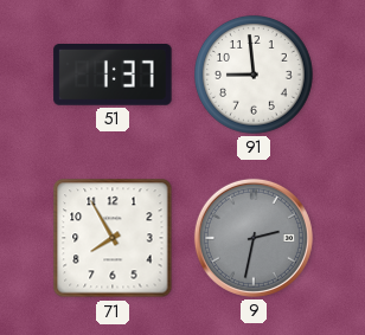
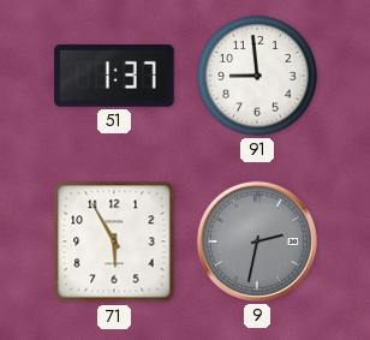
71: 7:55 -> 5:55
